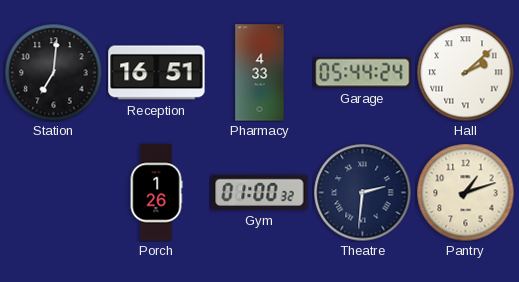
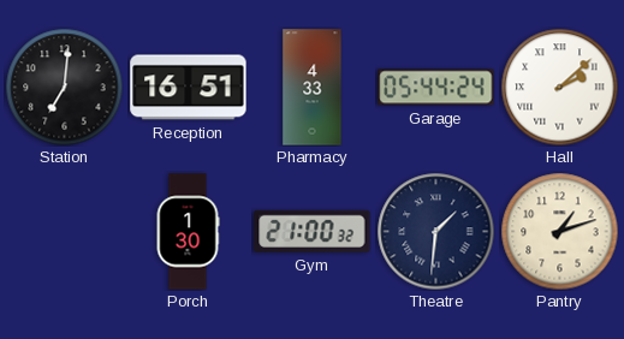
Porch: 1:26 -> 1:30
Gym: 01:00 -> 21:00
Theatre: 2:31 -> 1:31
